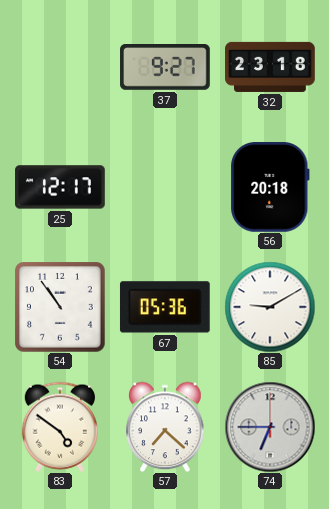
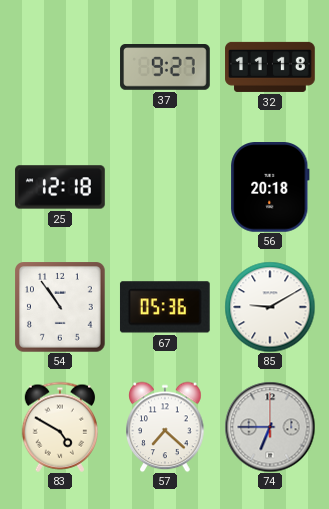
32: 23:18 -> 11:18
25: 12:17 -> 12:18
83: 4:51 -> 4:50
